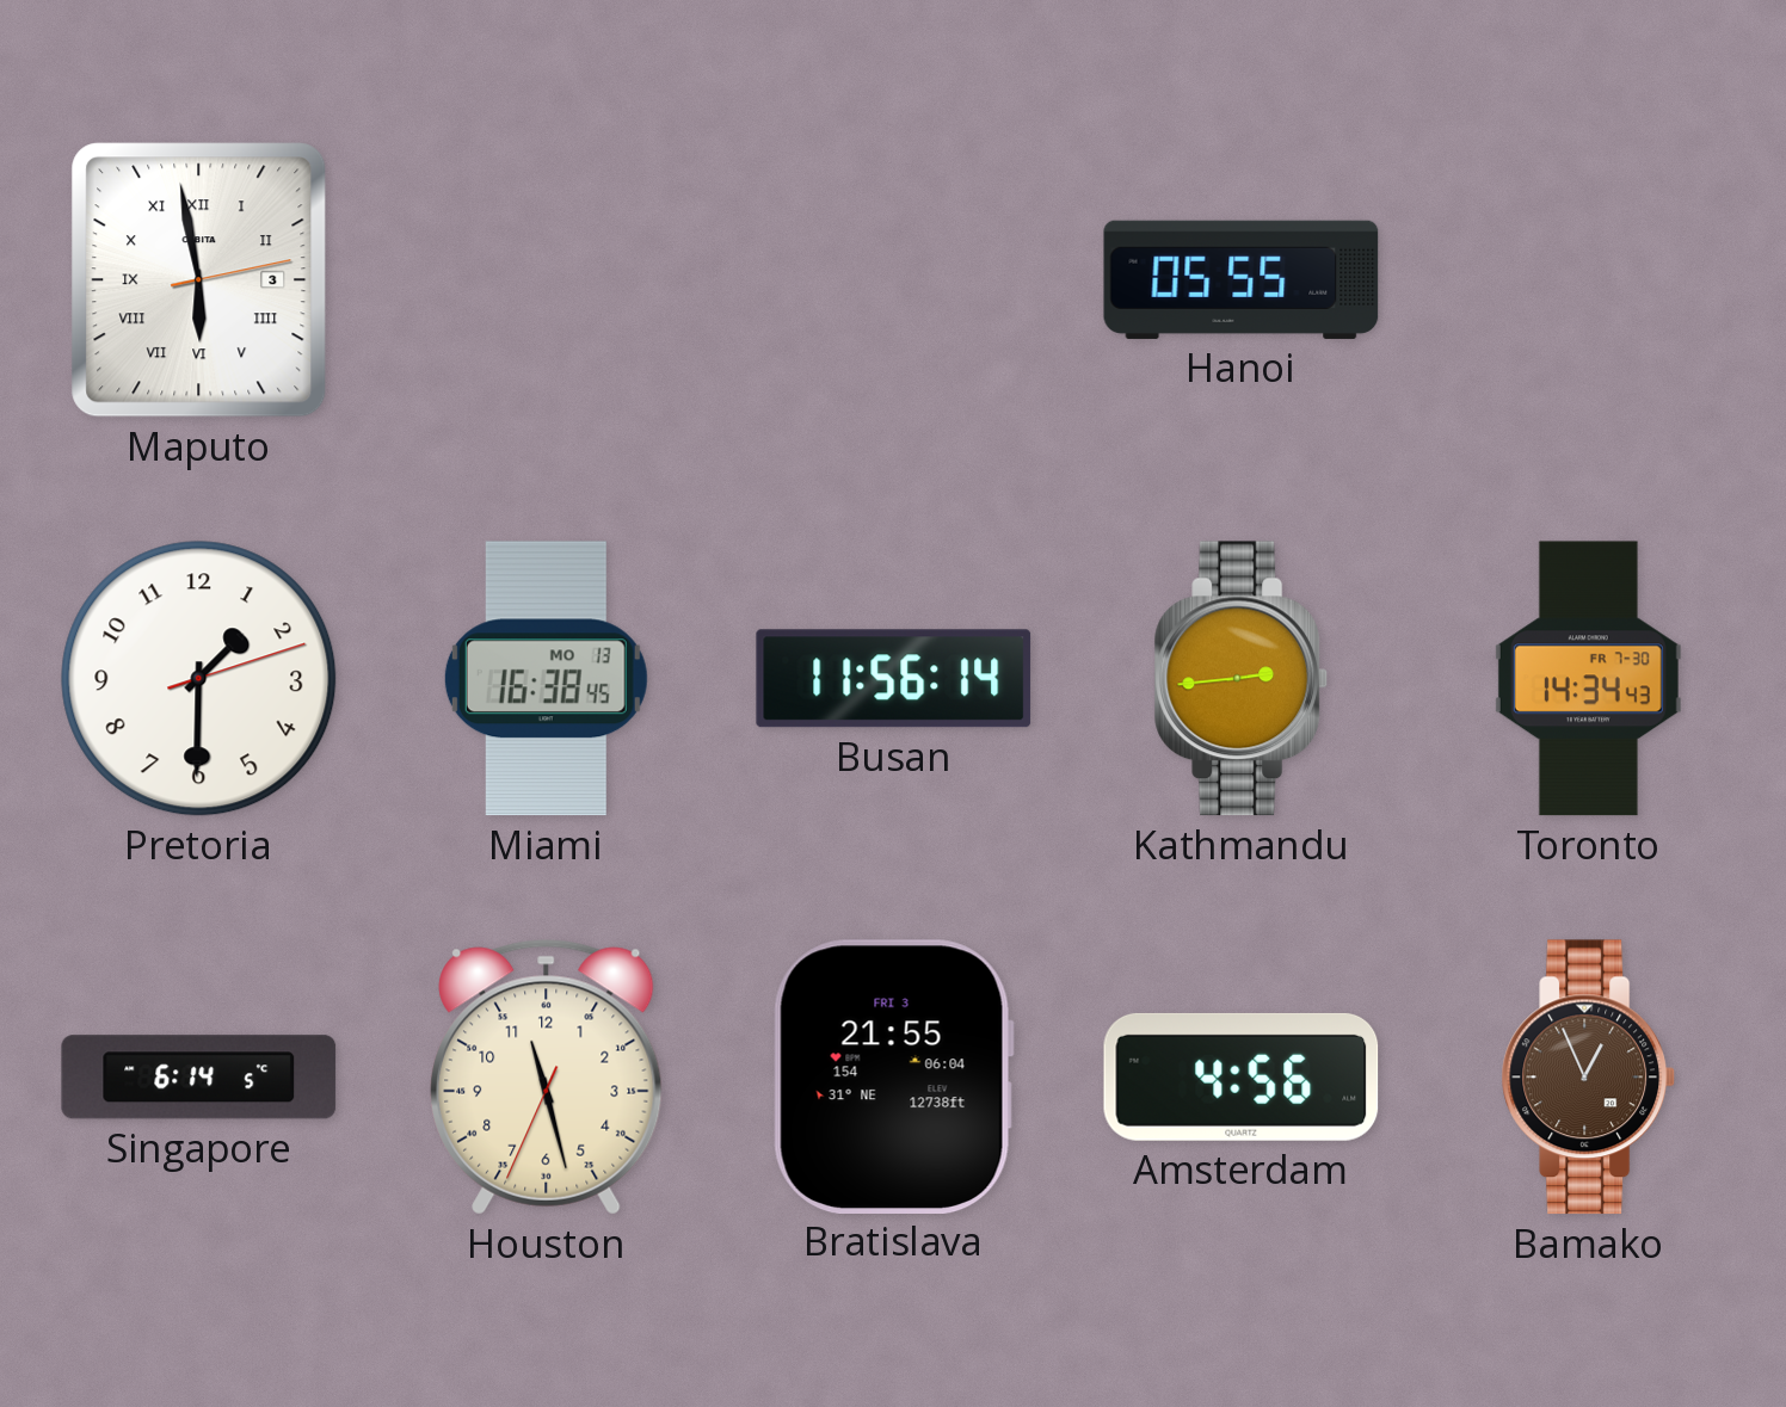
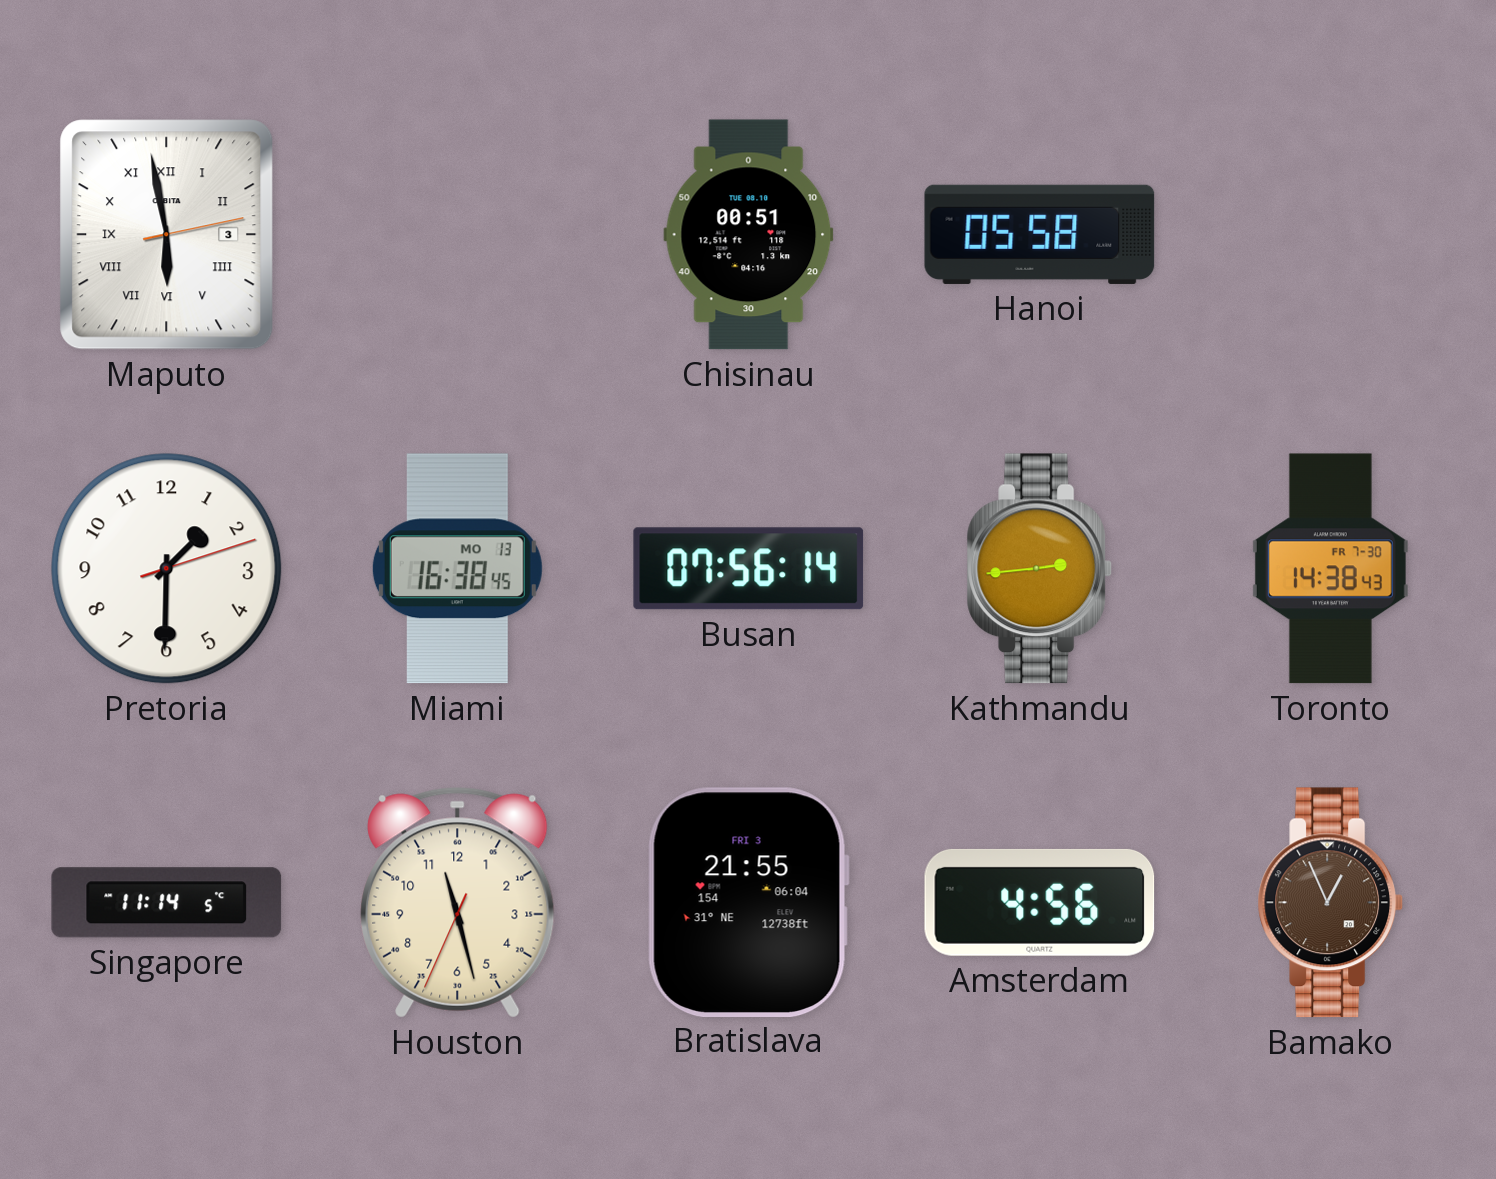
Chisinau: none -> 00:51
Hanoi: 05:55 -> 05:58
Busan: 11:56 -> 07:56
Toronto: 14:34 -> 14:38
Singapore: 6:14 -> 11:14
